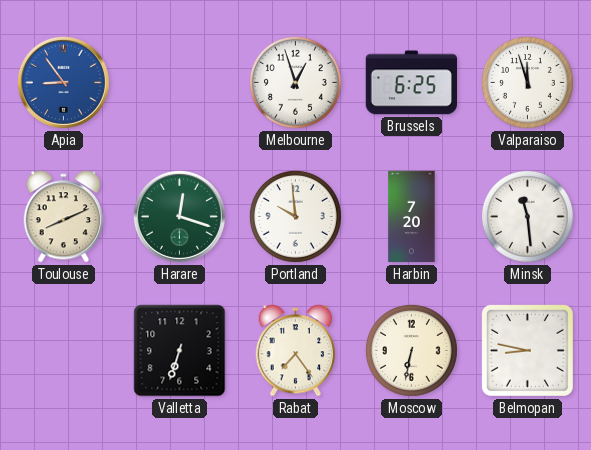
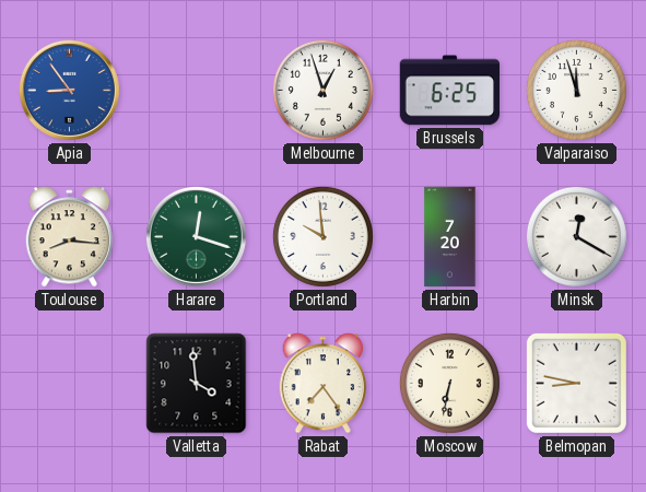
Toulouse: 8:11 -> 8:16
Minsk: 11:29 -> 12:20
Valletta: 6:33 -> 3:59
